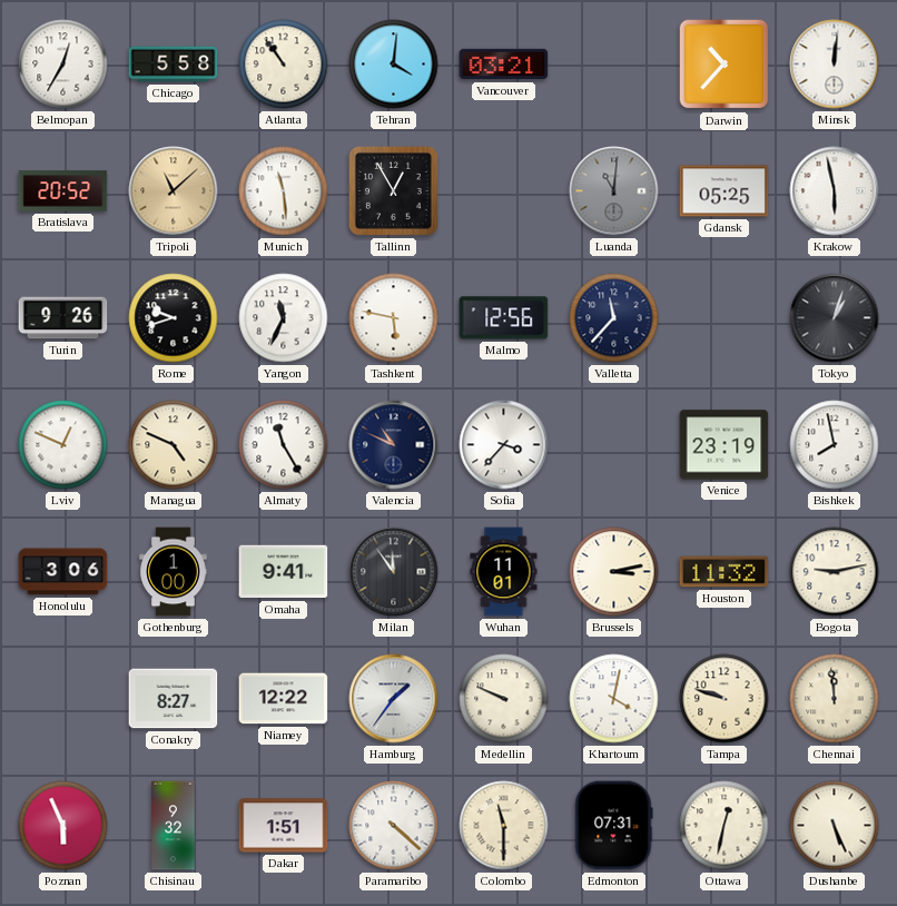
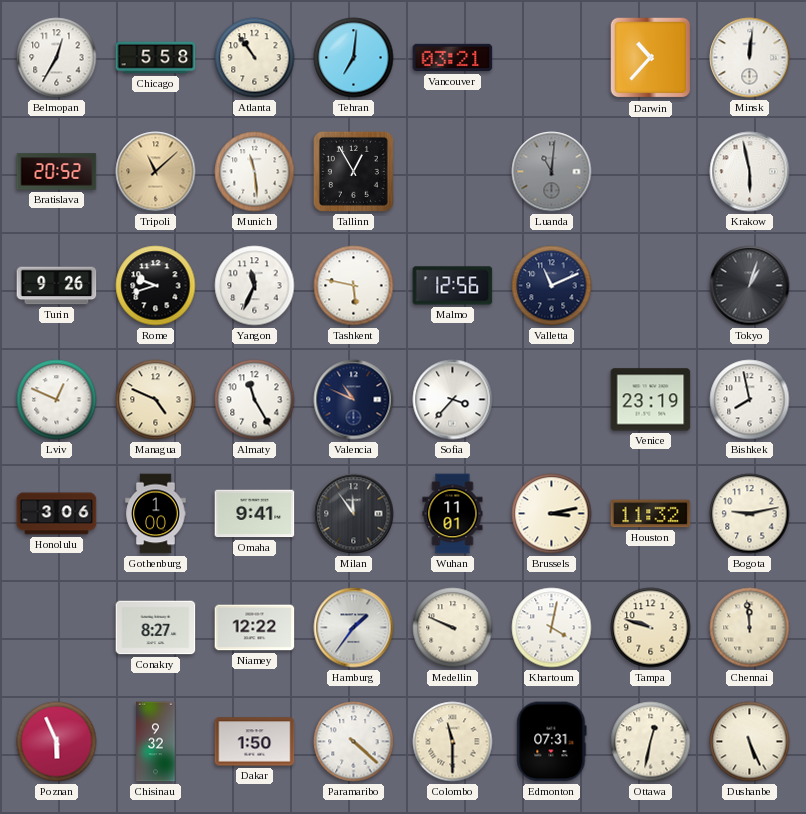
Tehran: 4:01 -> 7:01
Gdansk: 05:25 -> none
Valletta: 11:37 -> 11:11
Dakar: 1:51 -> 1:50
